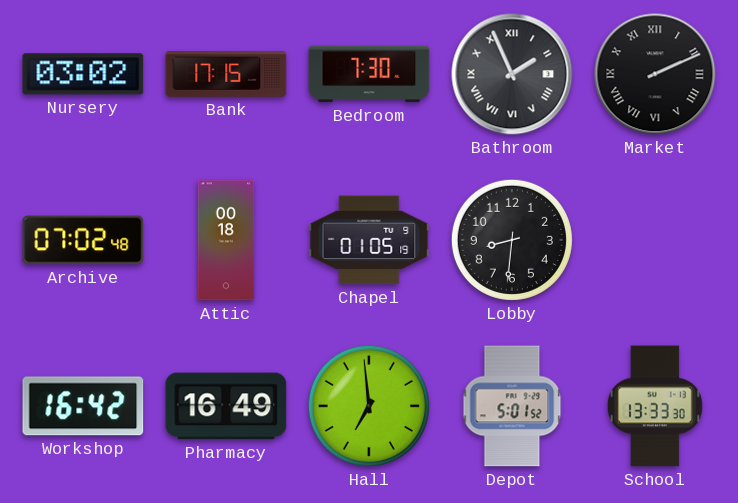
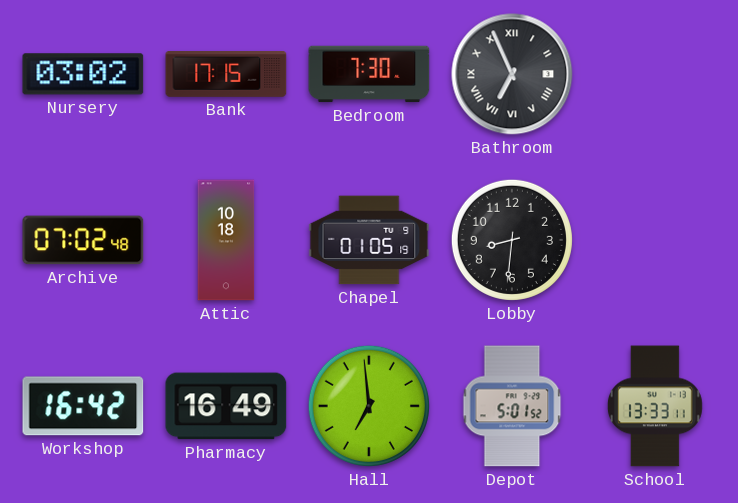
Bathroom: 1:56 -> 6:56
Market: 2:11 -> none
Attic: 00:18 -> 10:18
School: 13:33:30 -> 13:33:11
